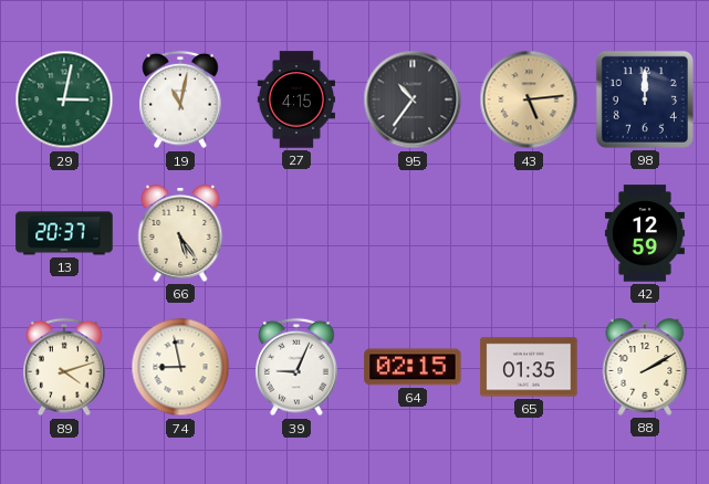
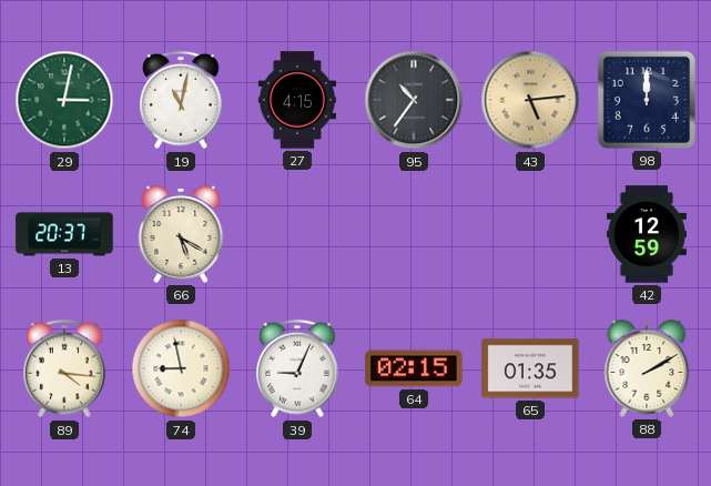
66: 5:24 -> 5:20
89: 4:12 -> 4:16
